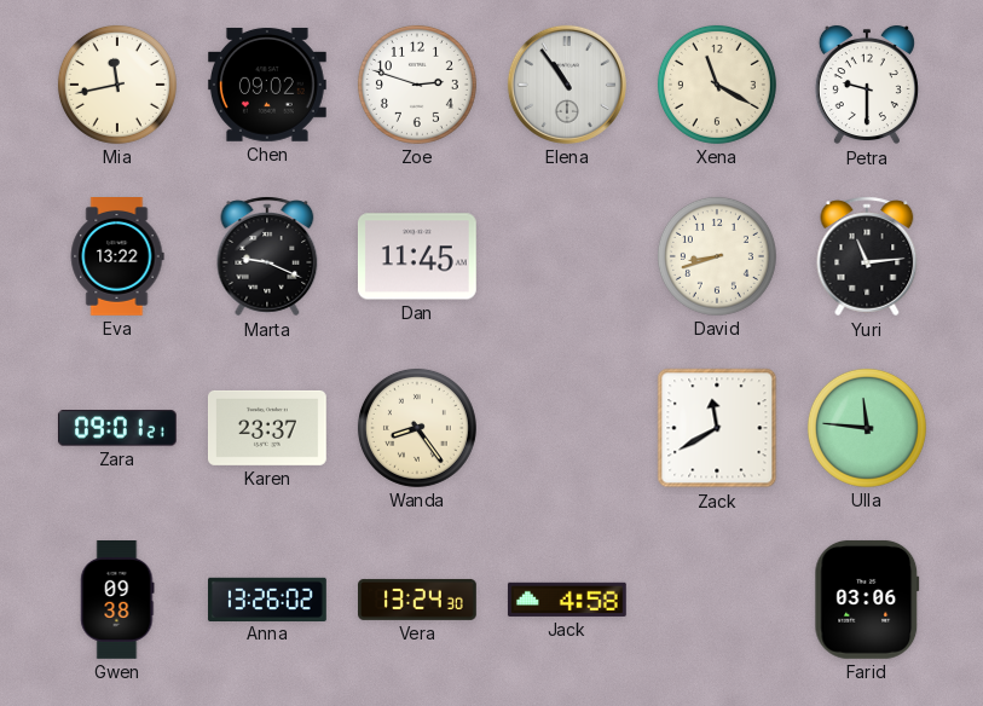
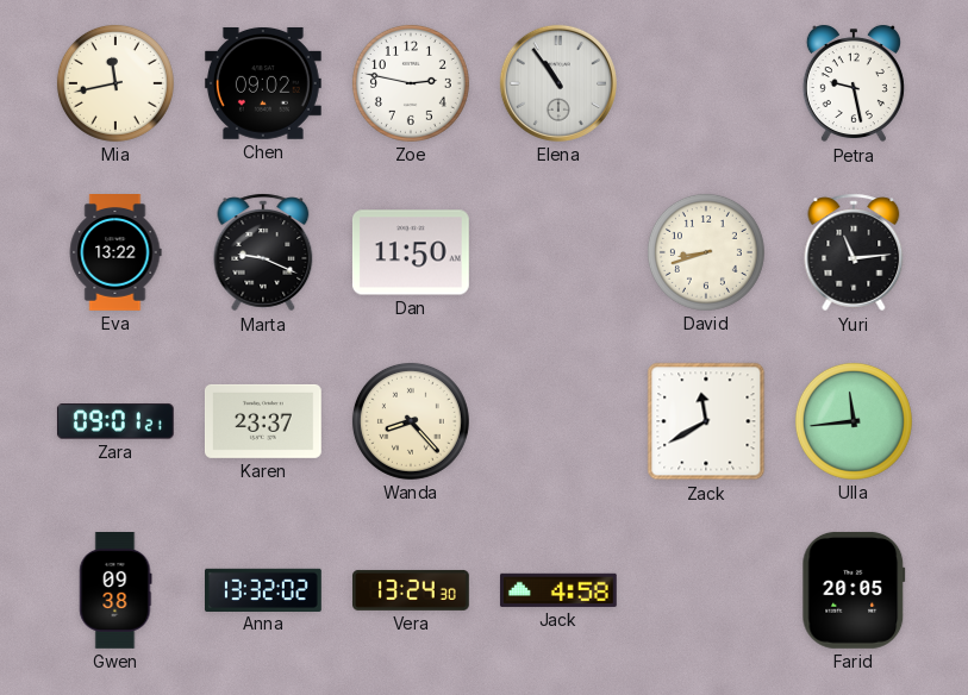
Zoe: 2:48 -> 2:47
Xena: 11:20 -> none
Petra: 9:30 -> 9:28
Dan: 11:45 -> 11:50
Wanda: 8:24 -> 8:23
Ulla: 11:46 -> 11:44
Anna: 13:26 -> 13:32
Farid: 03:06 -> 20:05
